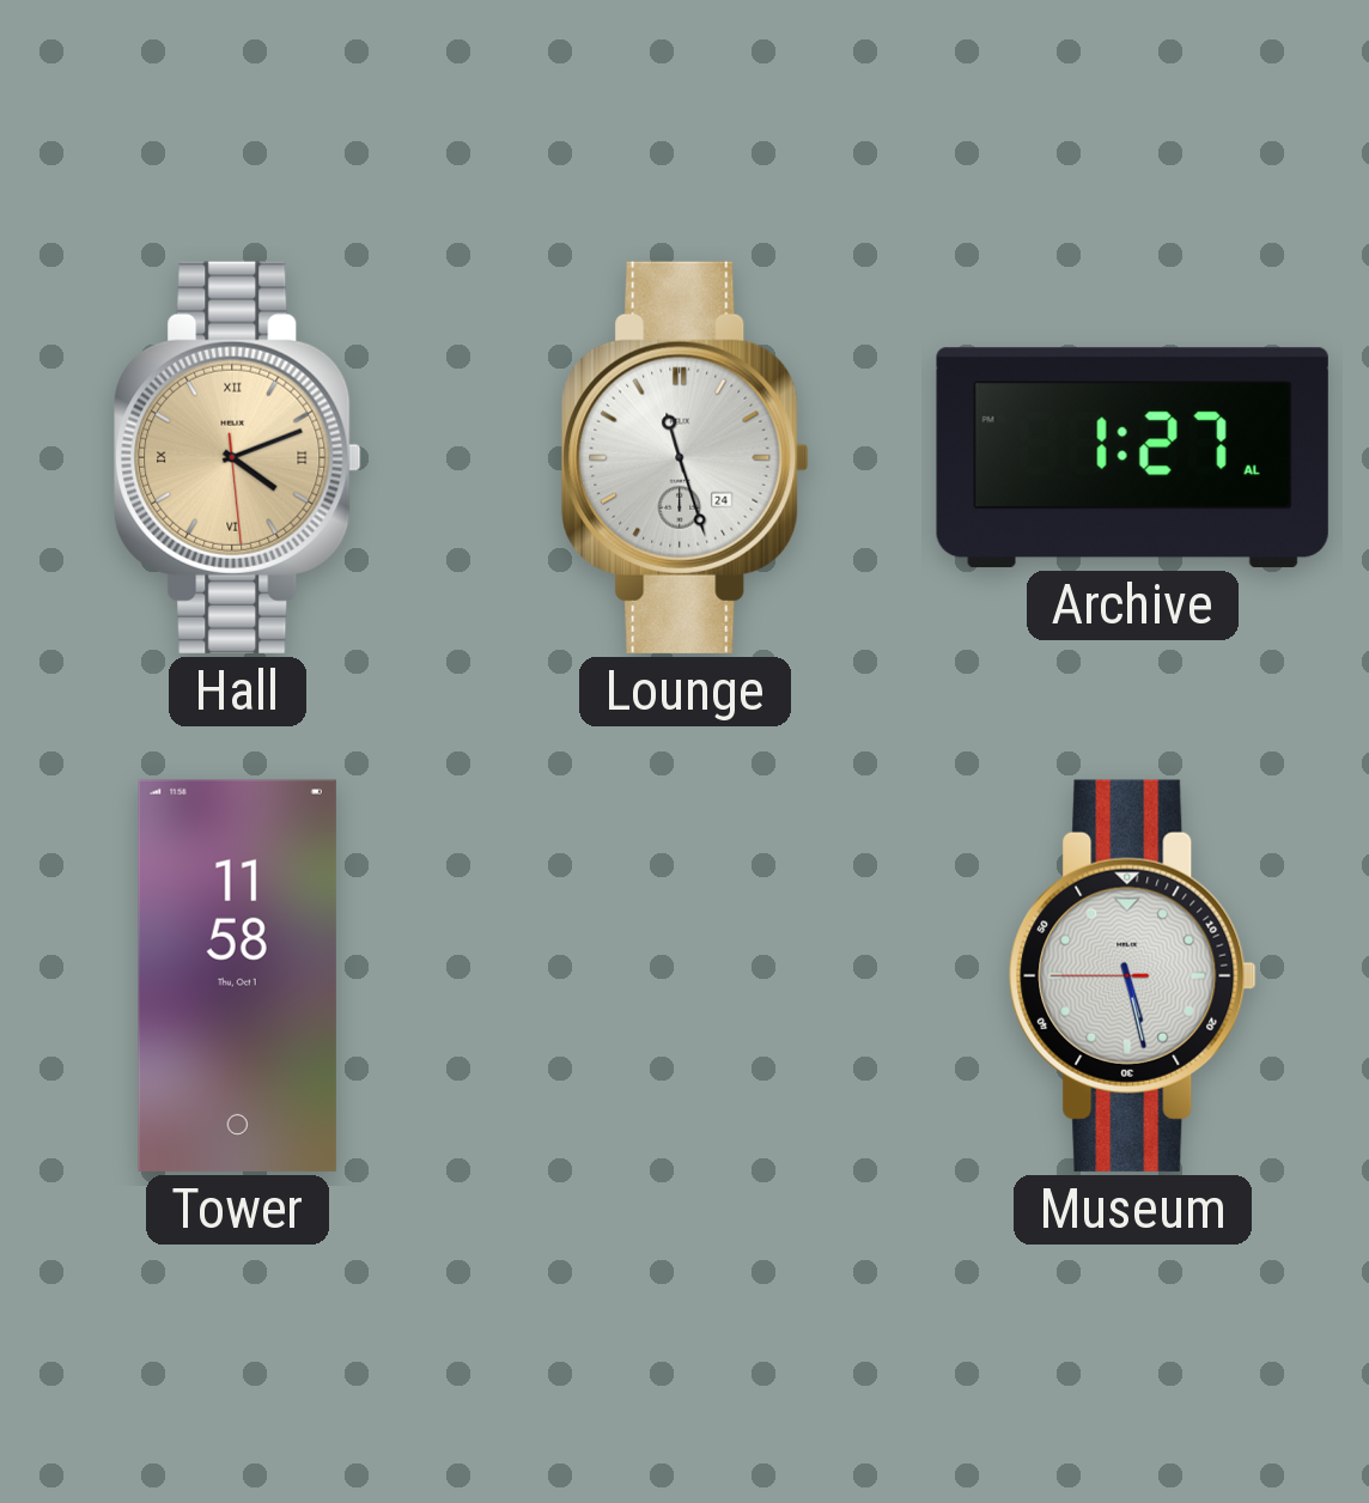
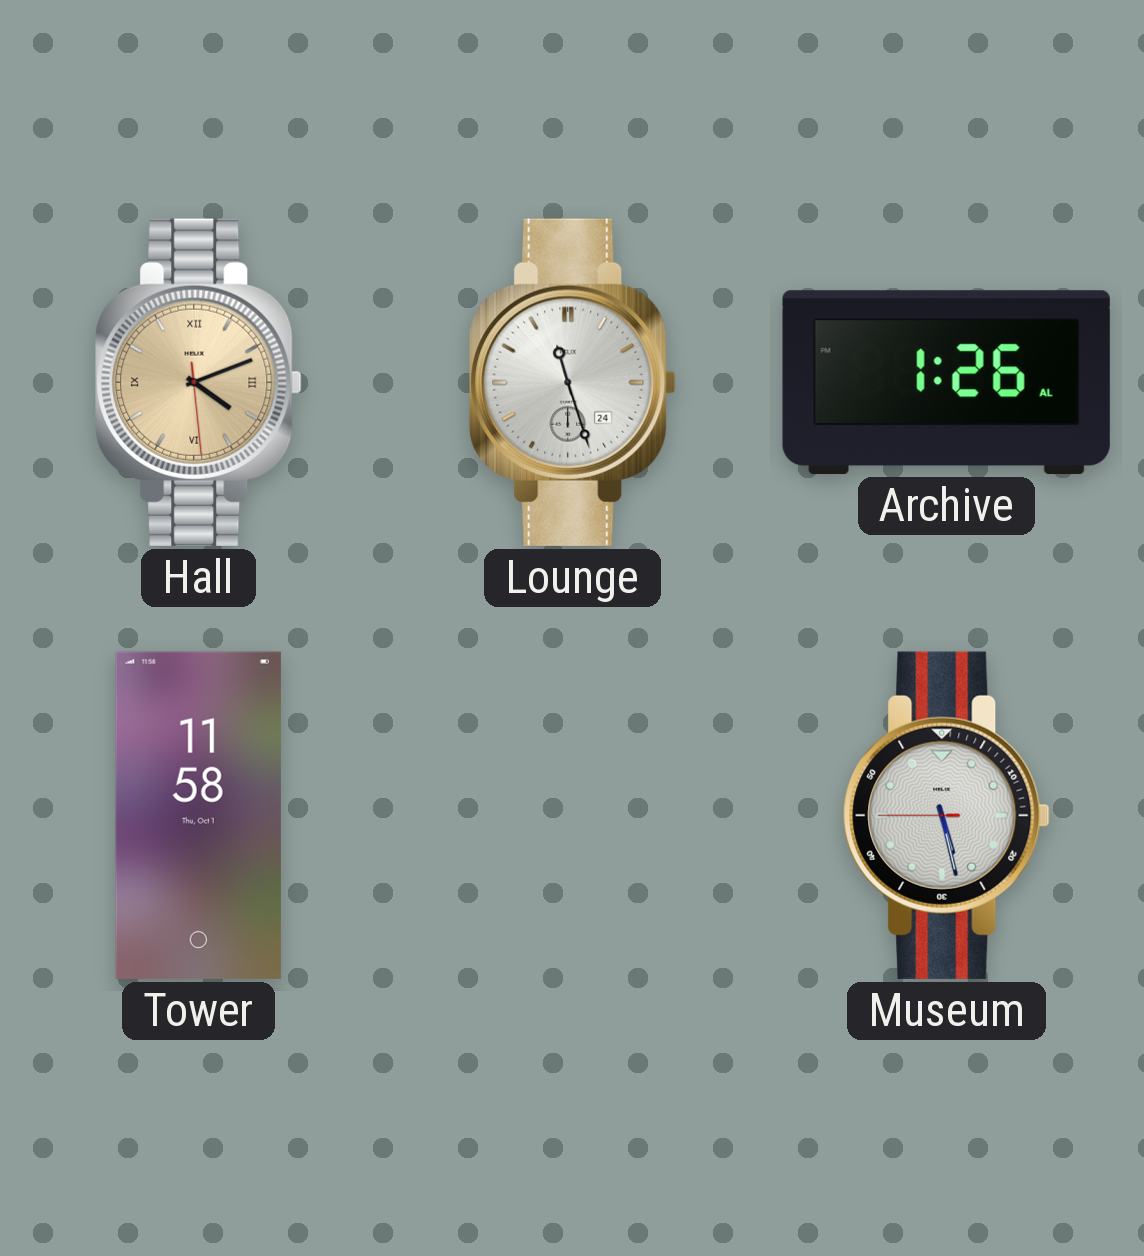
Archive: 1:27 -> 1:26
